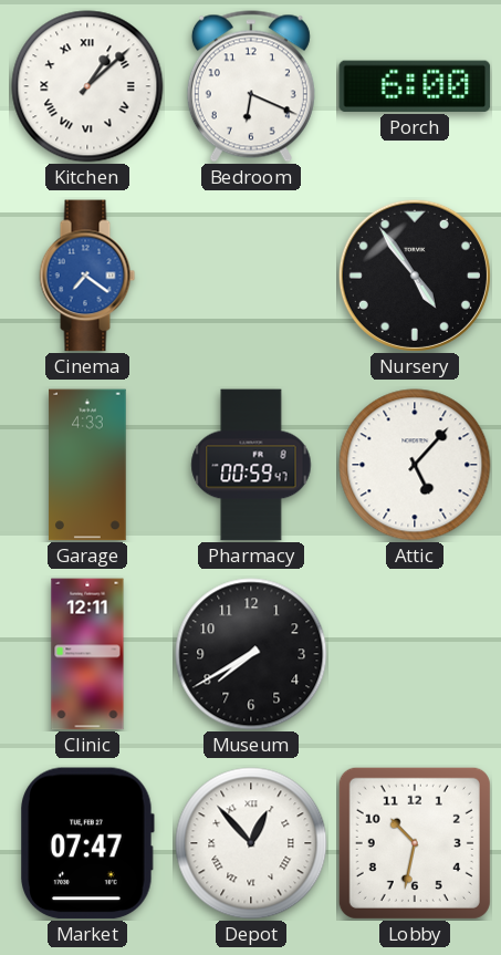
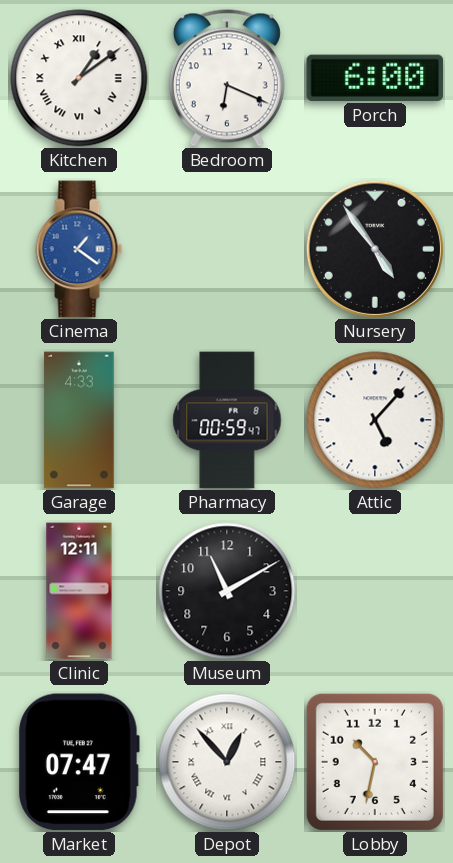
Kitchen: 1:08 -> 1:09
Cinema: 7:21 -> 1:21
Museum: 7:40 -> 11:10
